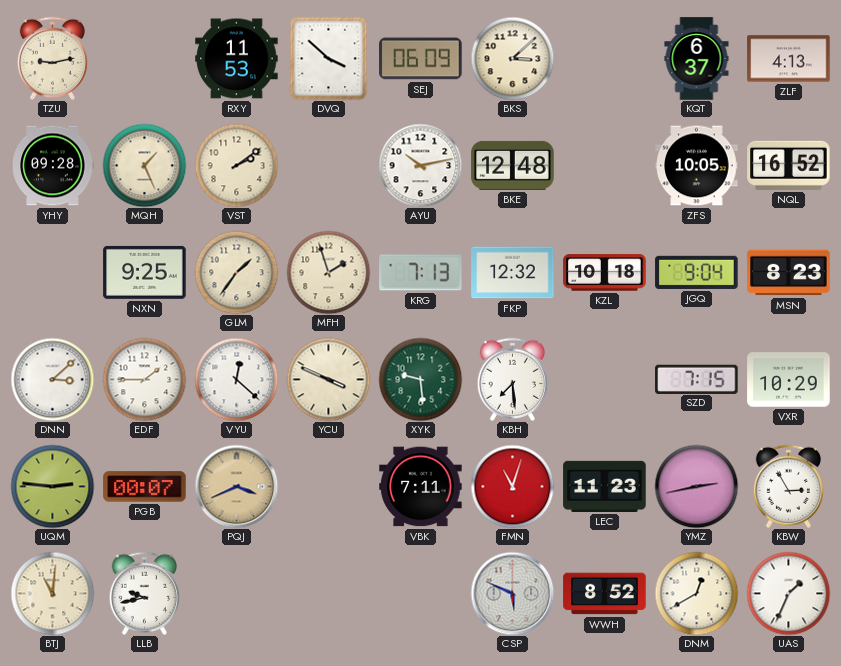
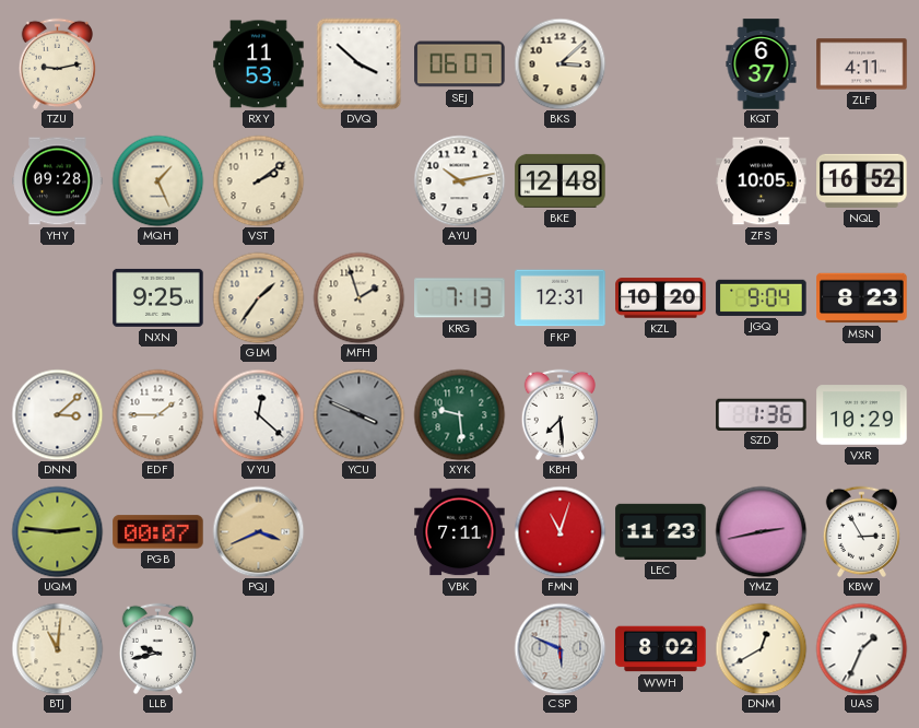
SEJ: 06:09 -> 06:07
ZLF: 4:13 -> 4:11
FKP: 12:32 -> 12:31
KZL: 10:18 -> 10:20
YCU dial: cream -> grey
SZD: 7:15 -> 1:36
WWH: 8:52 -> 8:02
